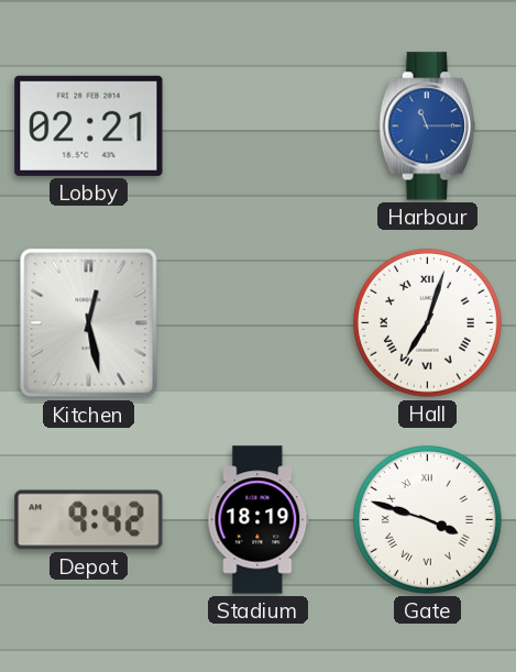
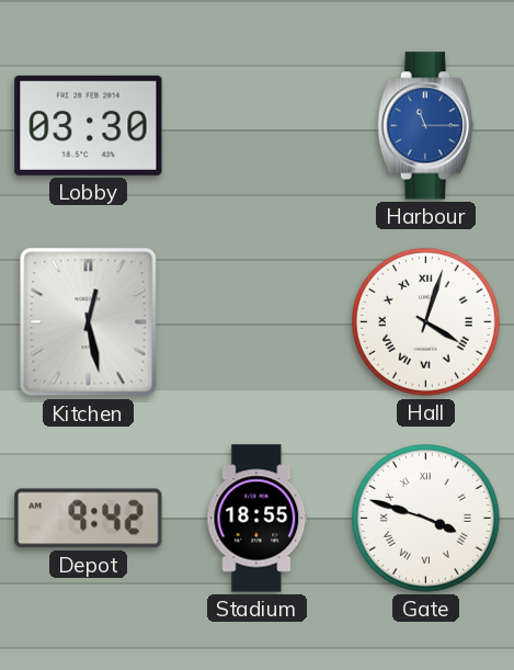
Lobby: 02:21 -> 03:30
Hall: 7:03 -> 4:03
Stadium: 18:19 -> 18:55
